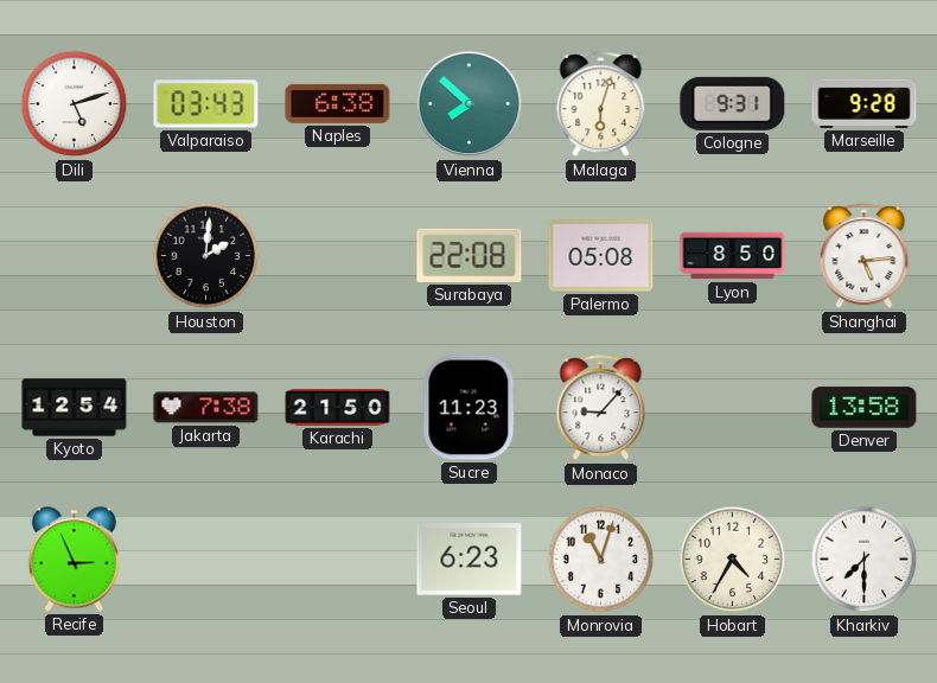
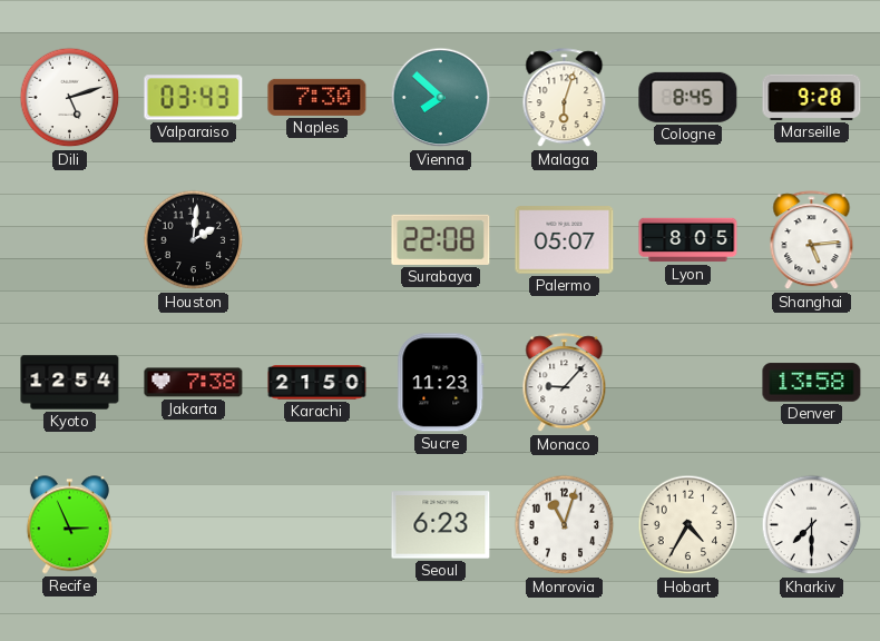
Naples: 6:38 -> 7:30
Cologne: 9:31 -> 8:45
Palermo: 05:08 -> 05:07
Lyon: 8:50 -> 8:05
